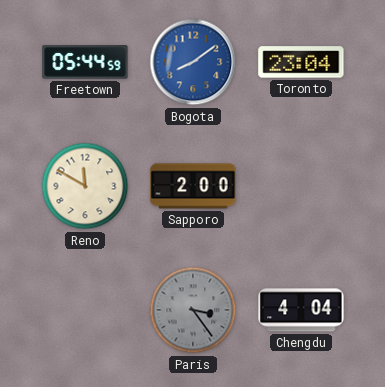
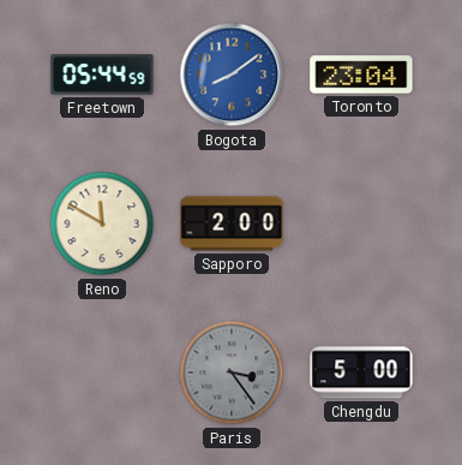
Chengdu: 4:04 -> 5:00
